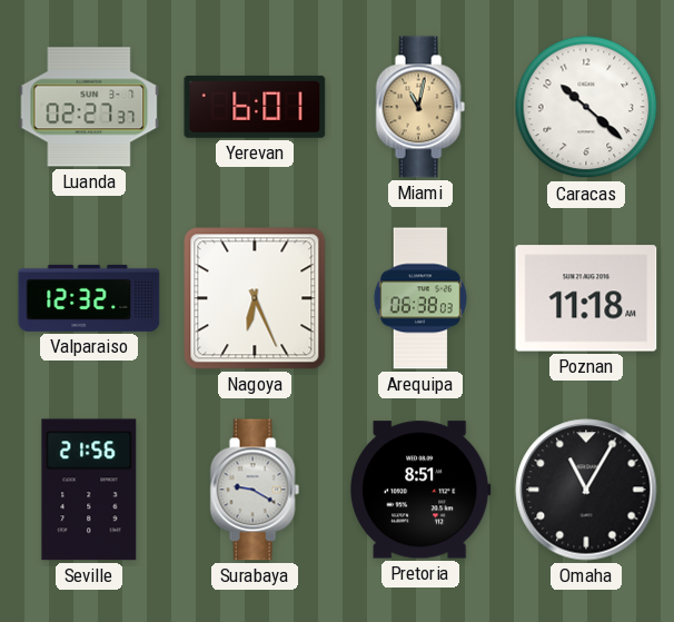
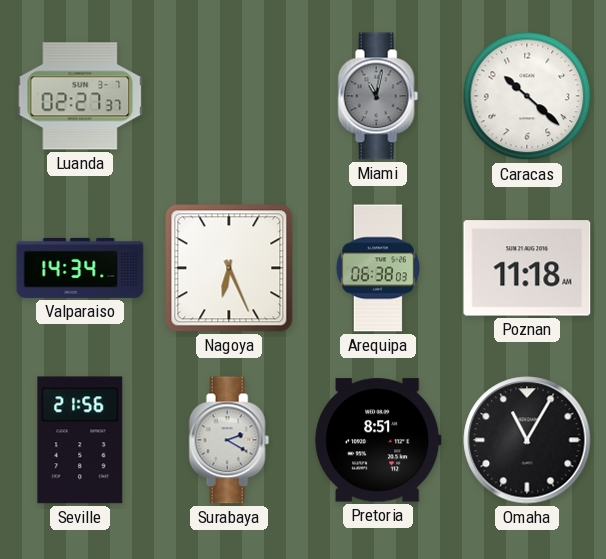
Yerevan: 6:01 -> none
Miami dial: champagne -> grey
Valparaiso: 12:32 -> 14:34
Surabaya: 9:20 -> 2:20
